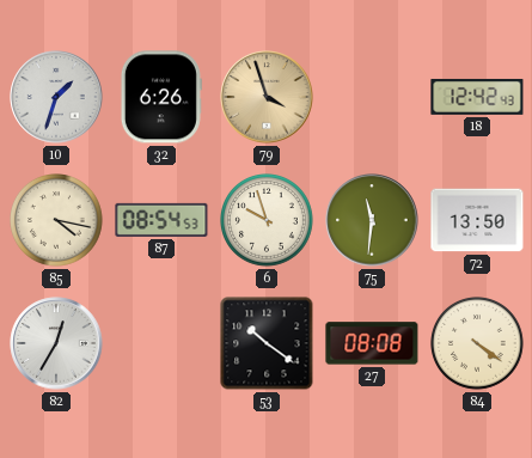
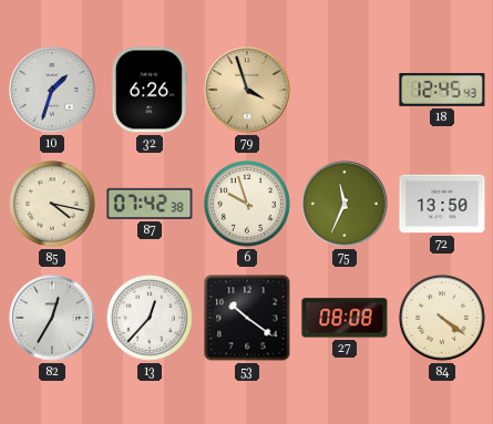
18: 12:42 -> 12:45
87: 08:54 -> 07:42
75: 11:31 -> 11:34
13: none -> 12:37
